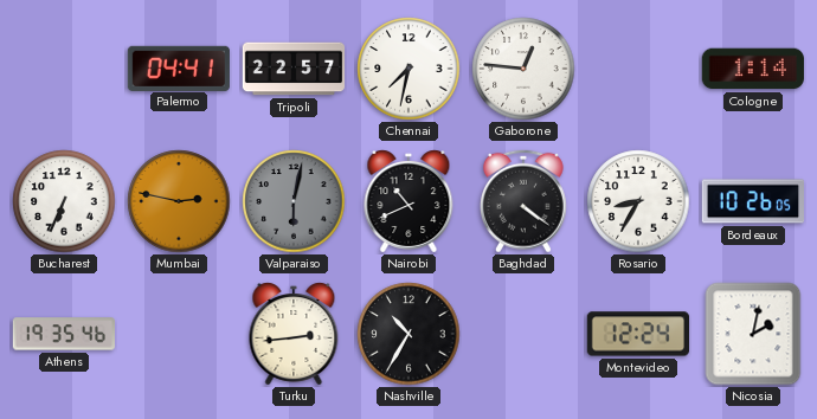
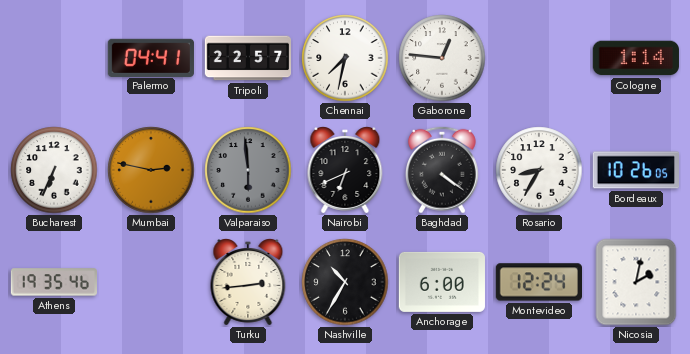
Valparaiso: 6:02 -> 5:59
Nairobi: 10:41 -> 6:41
Anchorage: none -> 6:00
